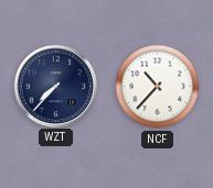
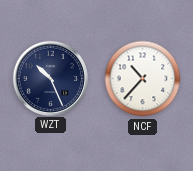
WZT: 7:37 -> 10:26
